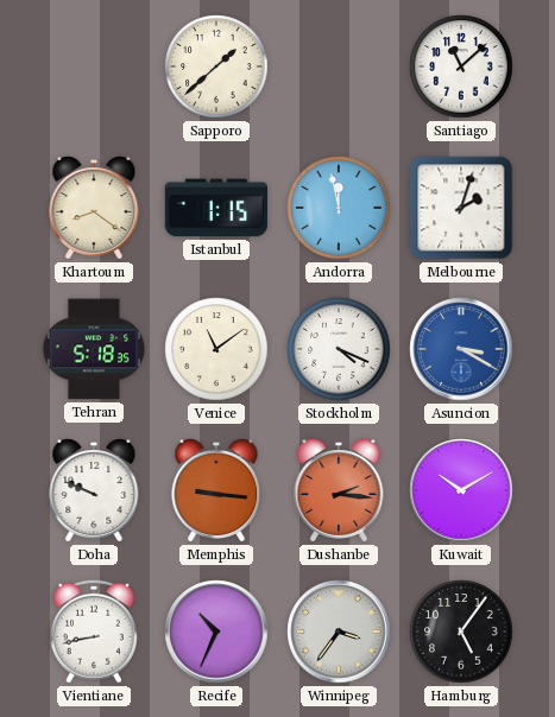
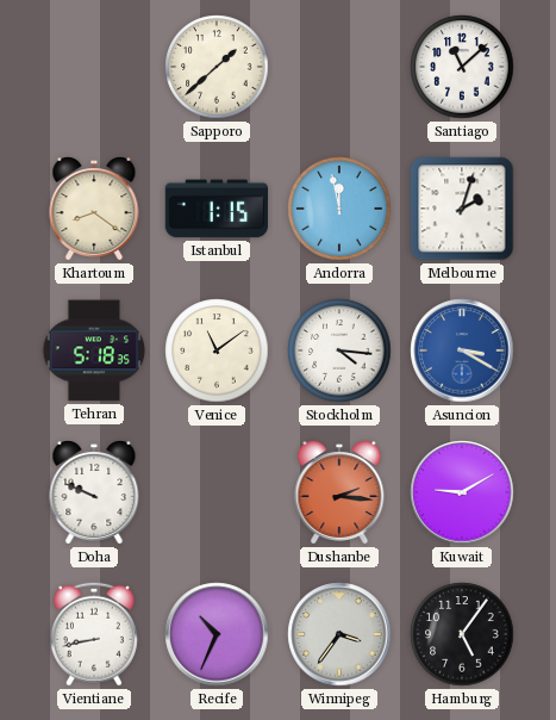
Stockholm: 4:19 -> 4:16
Memphis: 9:16 -> none
Kuwait: 10:10 -> 9:10
